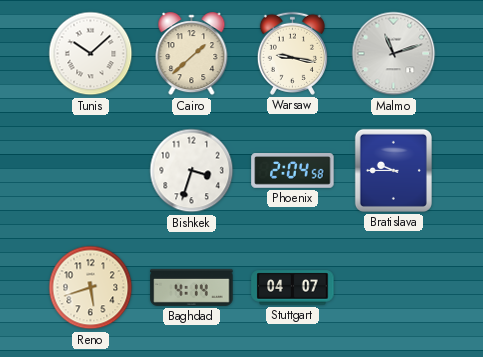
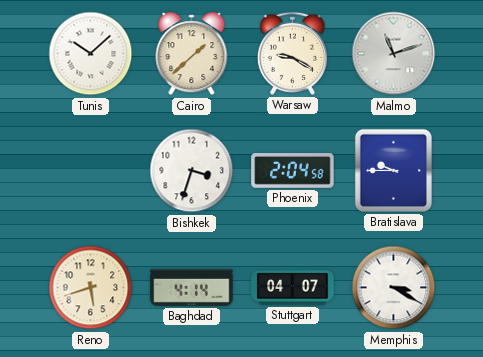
Warsaw: 9:17 -> 9:20
Memphis: none -> 3:20
